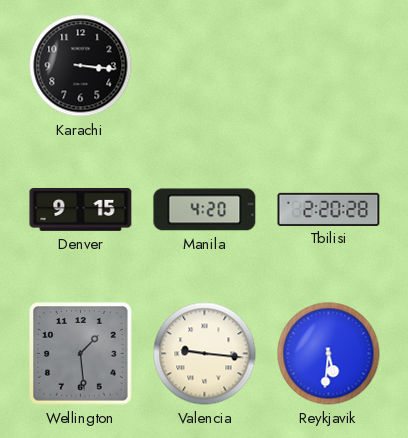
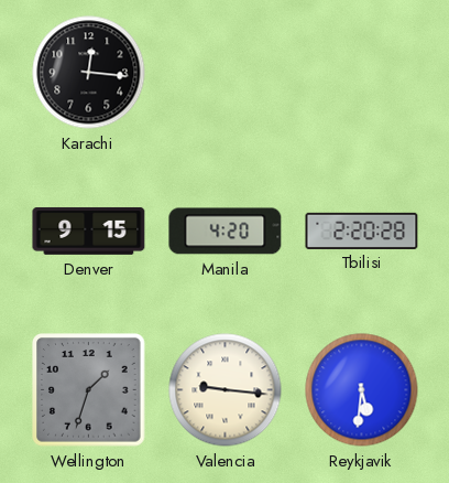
Karachi: 3:16 -> 12:16
Wellington: 1:29 -> 1:33
